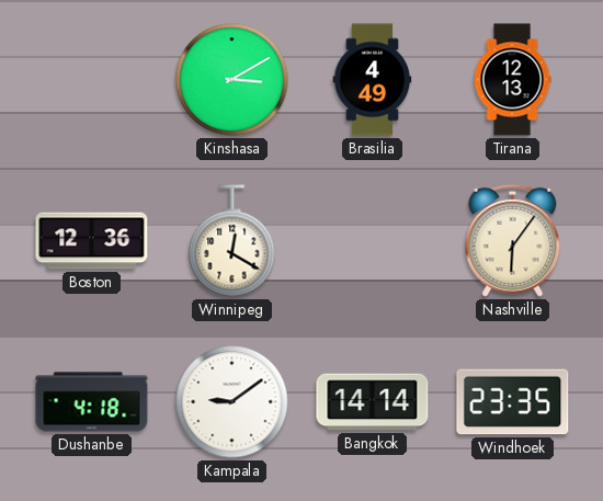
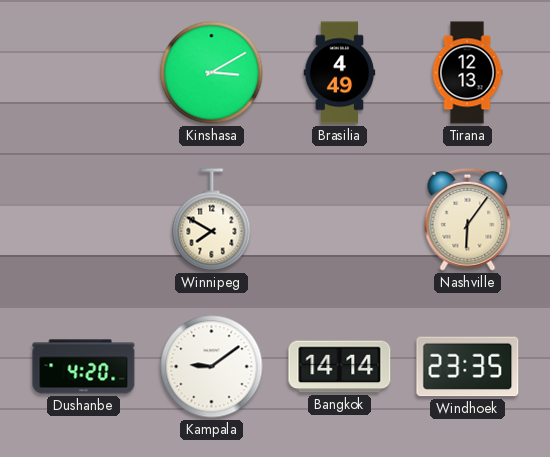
Boston: 12:36 -> none
Winnipeg: 12:20 -> 7:50
Dushanbe: 4:18 -> 4:20
